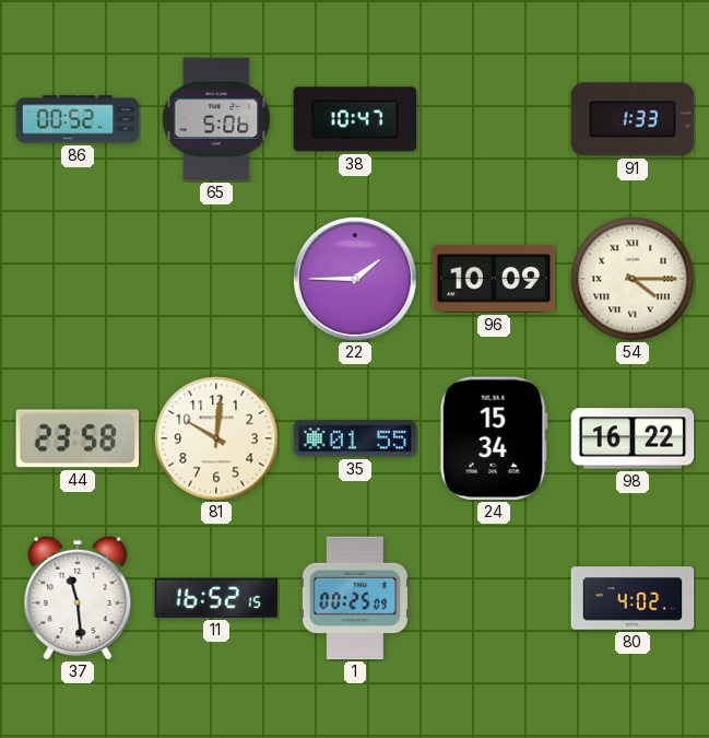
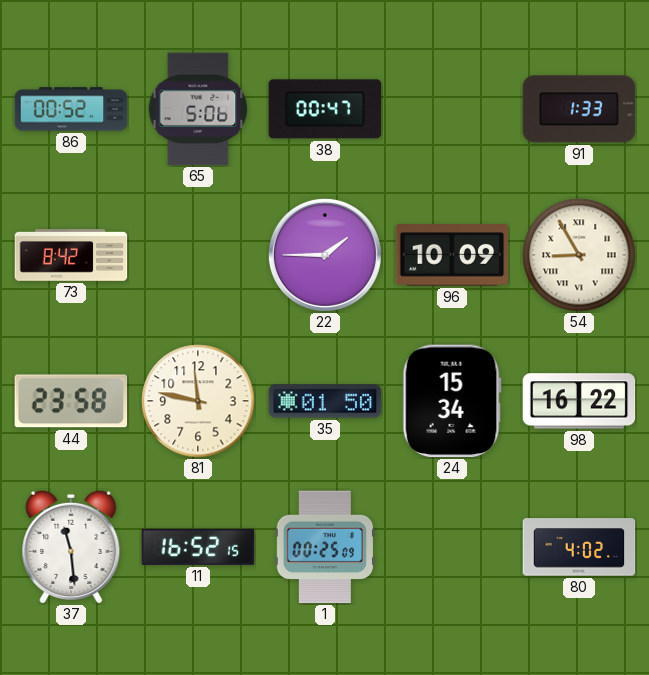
38: 10:47 -> 00:47
73: none -> 8:42
54: 4:15 -> 8:55
81: 10:01 -> 11:47
35: 01:55 -> 01:50
